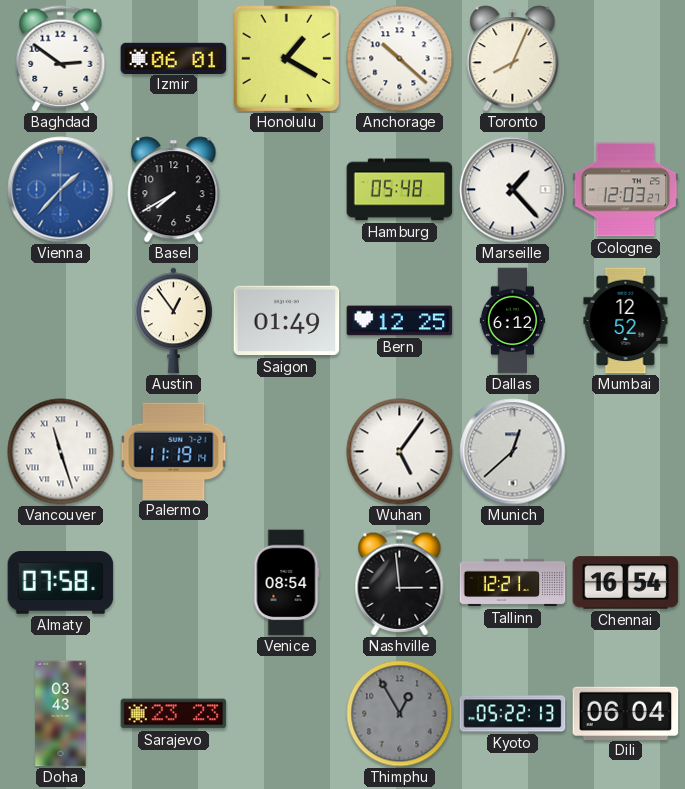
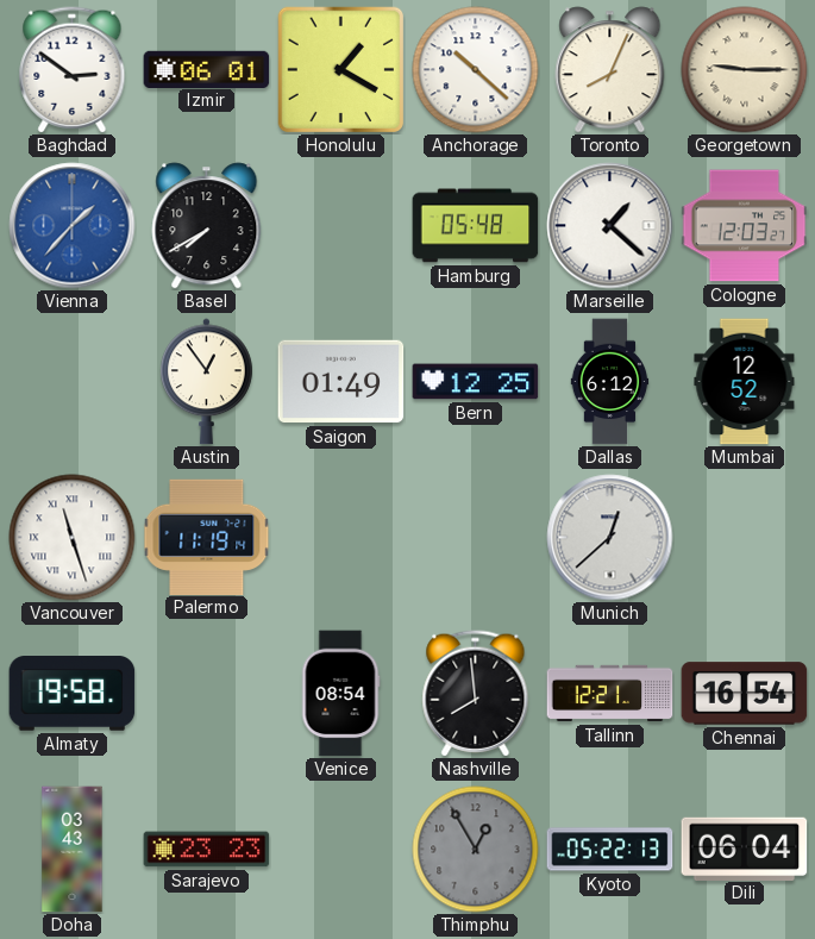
Georgetown: none -> 9:15
Marseille: 1:23 -> 1:22
Wuhan: 5:06 -> none
Almaty: 07:58 -> 19:58
Nashville: 2:59 -> 7:59
